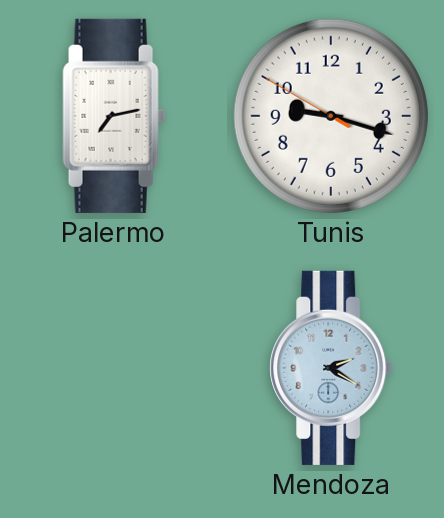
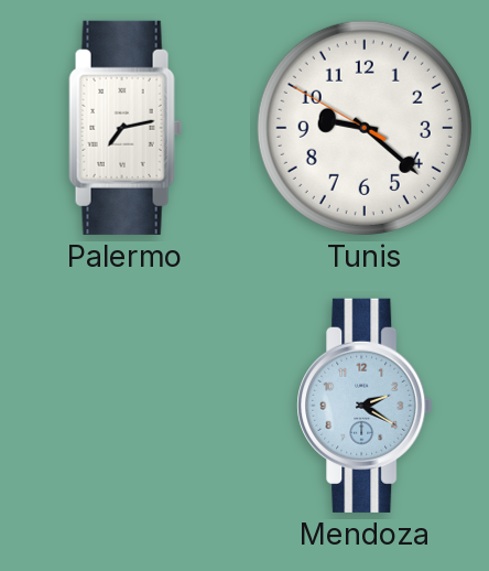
Tunis: 9:17 -> 9:21
